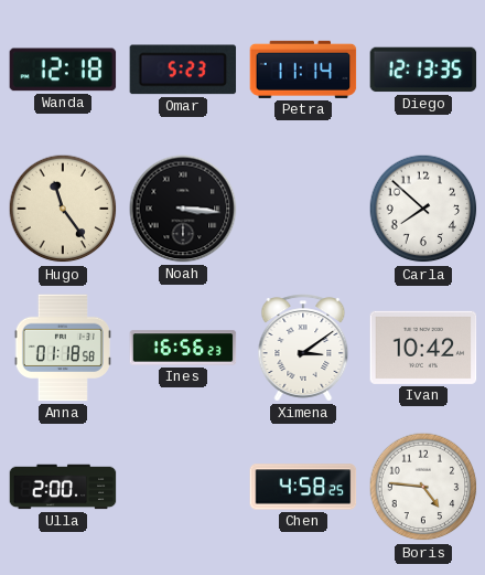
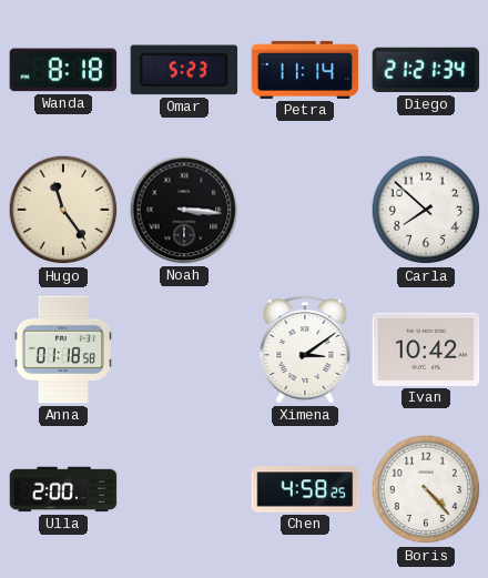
Wanda: 12:18 -> 8:18
Diego: 12:13 -> 21:21
Ines: 16:56 -> none
Boris: 4:46 -> 4:23
